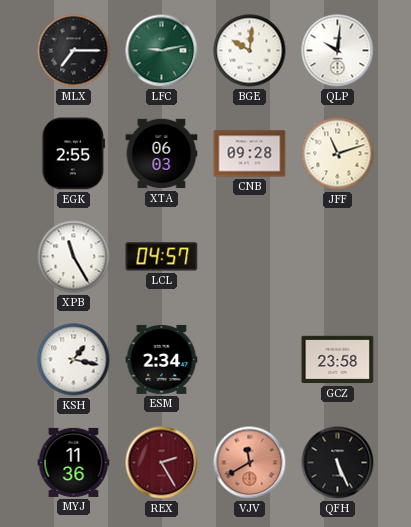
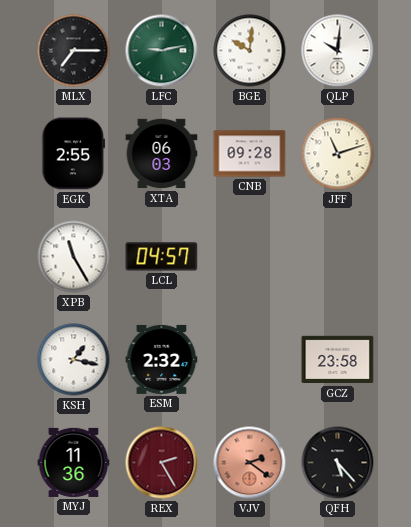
ESM: 2:34 -> 2:32
VJV: 11:40 -> 2:21
QFH: 5:26 -> 5:23
